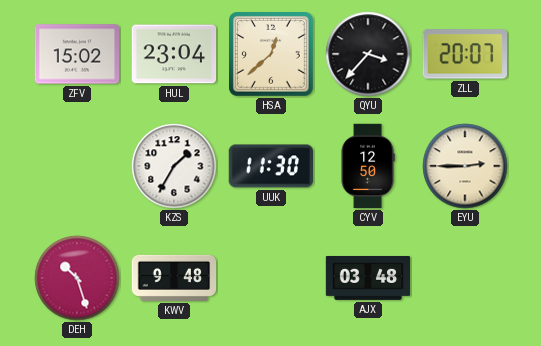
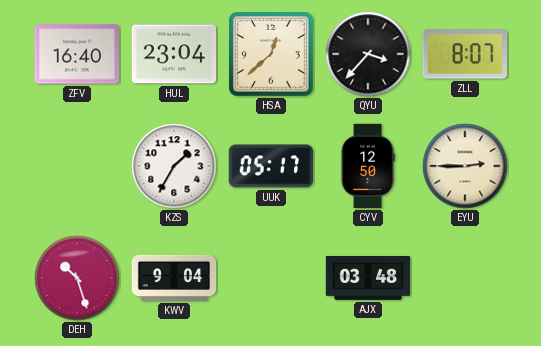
ZFV: 15:02 -> 16:40
ZLL: 20:07 -> 8:07
UUK: 11:30 -> 05:17
KWV: 9:48 -> 9:04
